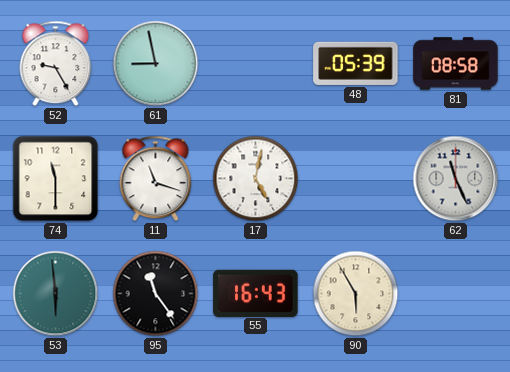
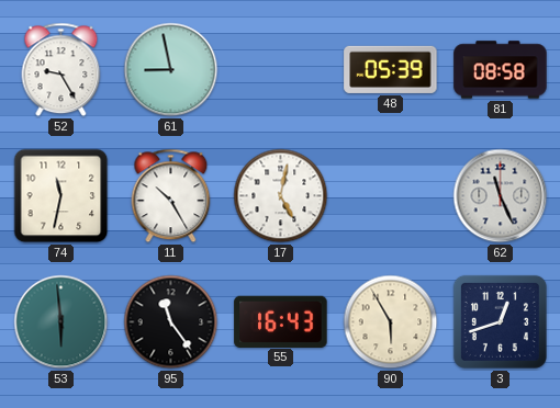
74: 11:30 -> 11:32
11: 11:18 -> 10:25
3: none -> 12:42
